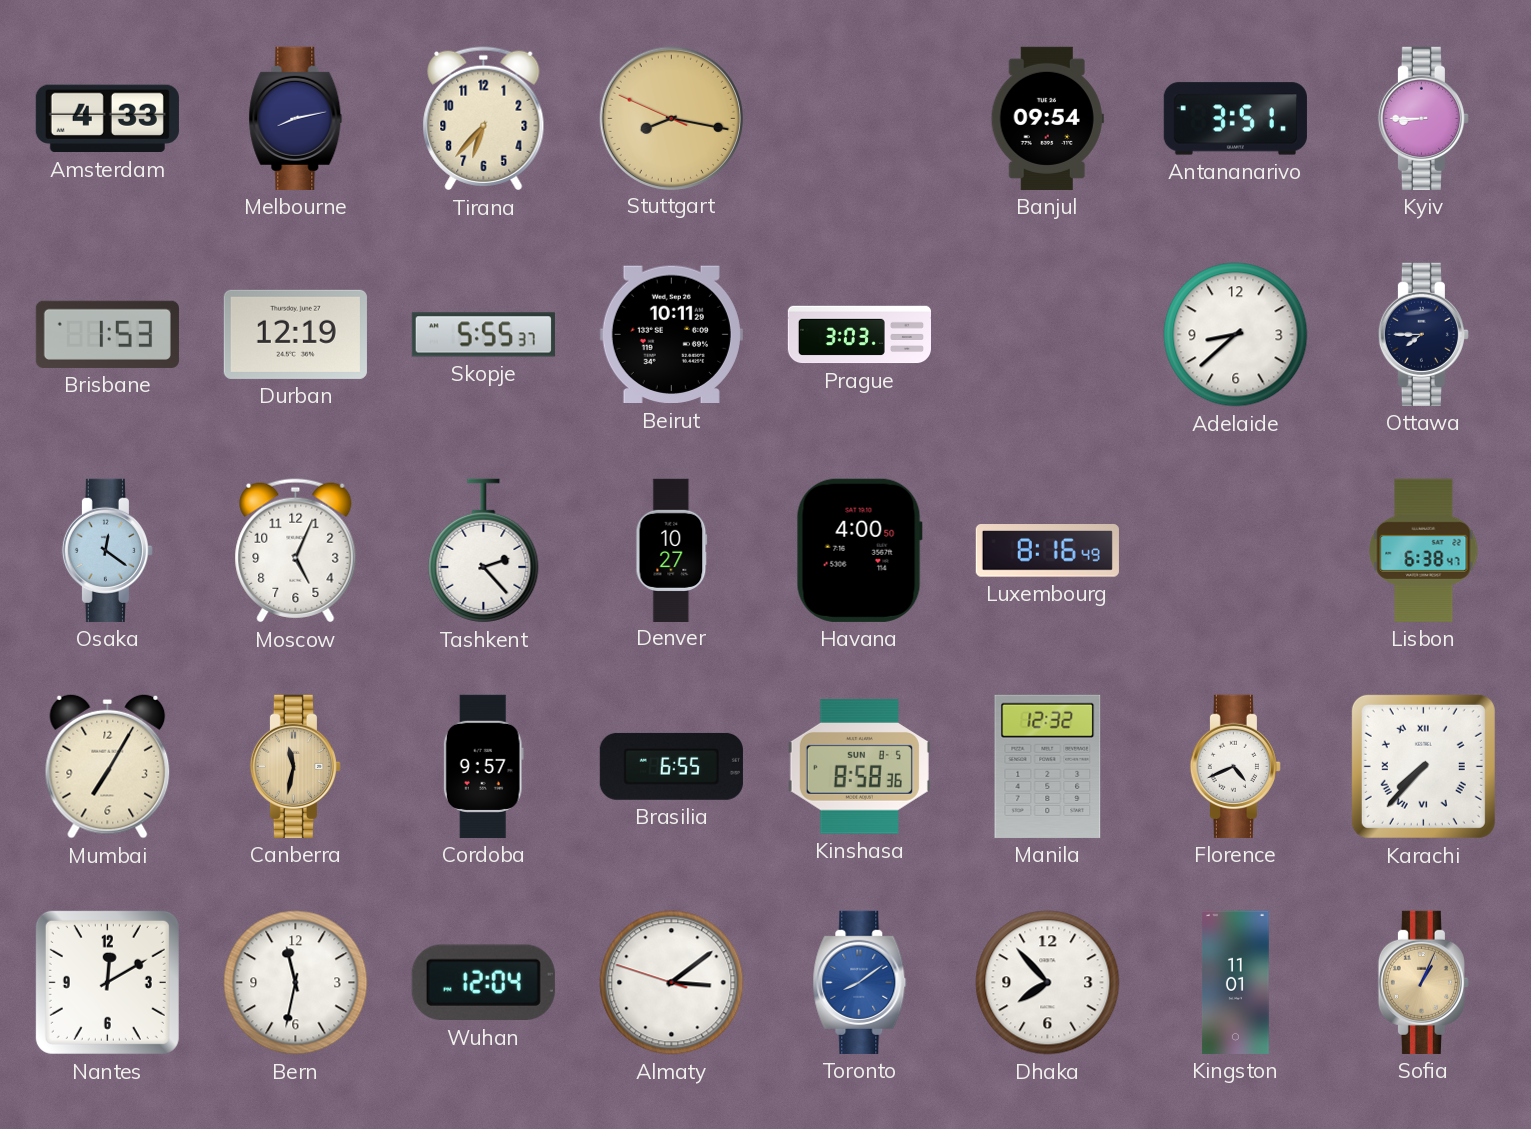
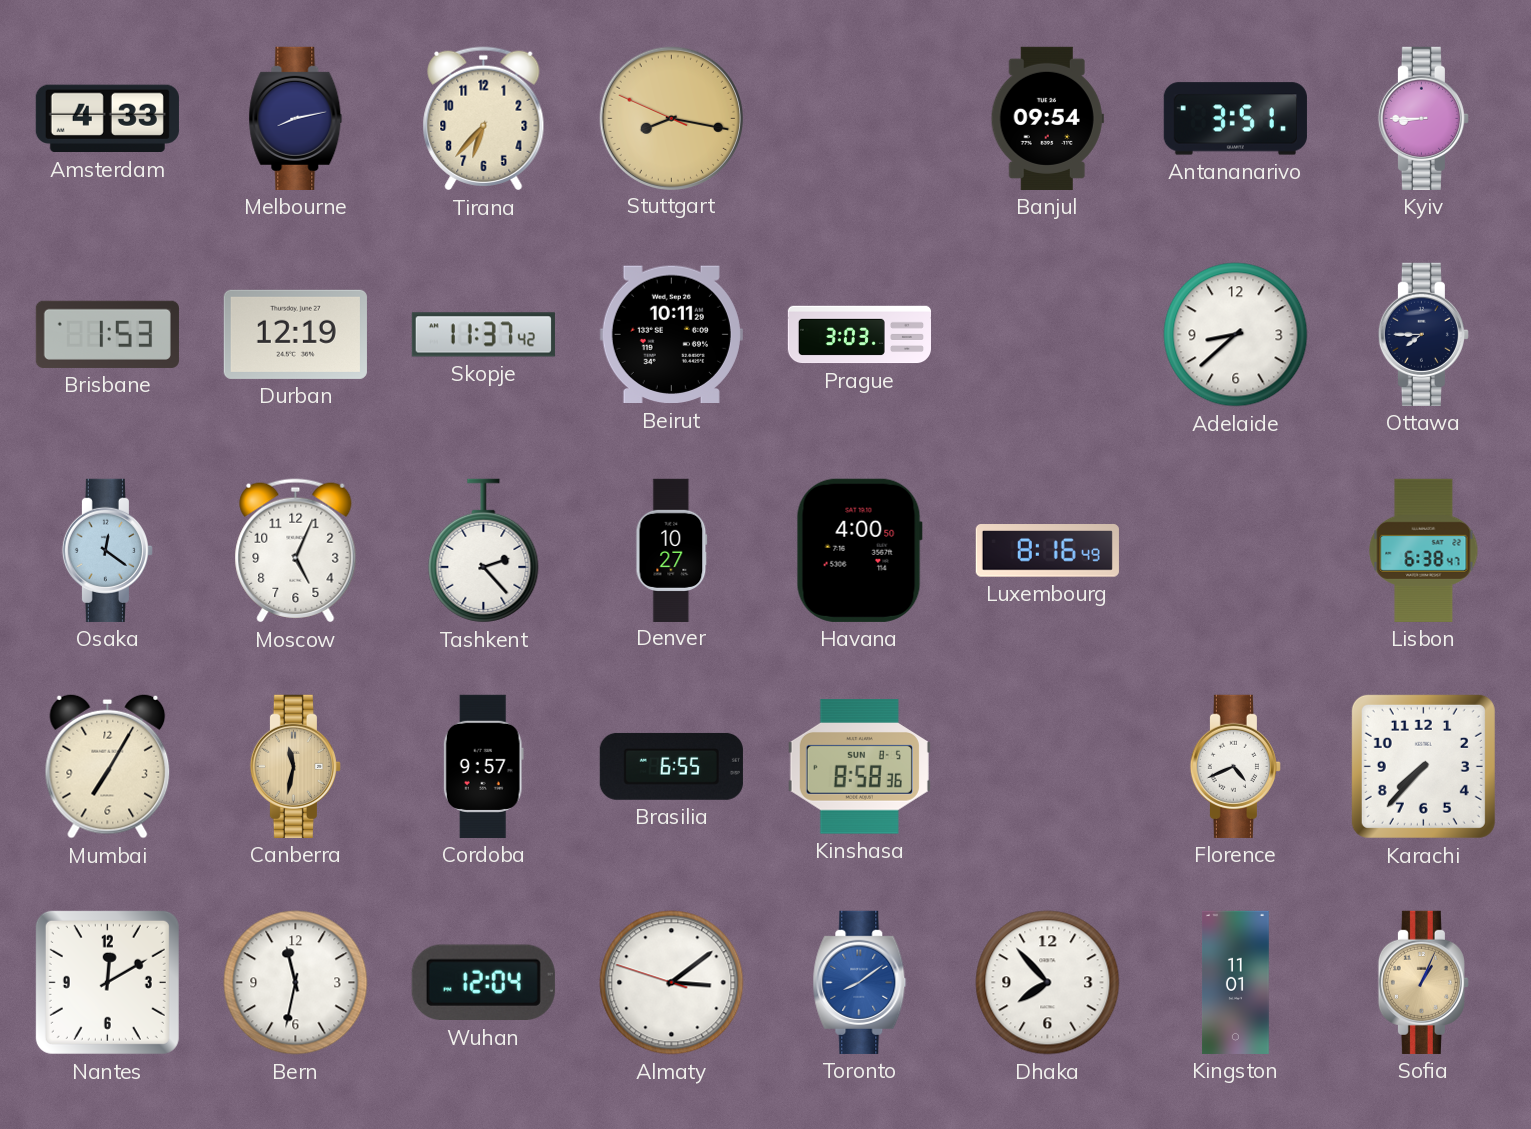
Skopje: 5:55 -> 11:37
Manila: 12:32 -> none
Karachi numerals: Roman -> Arabic
